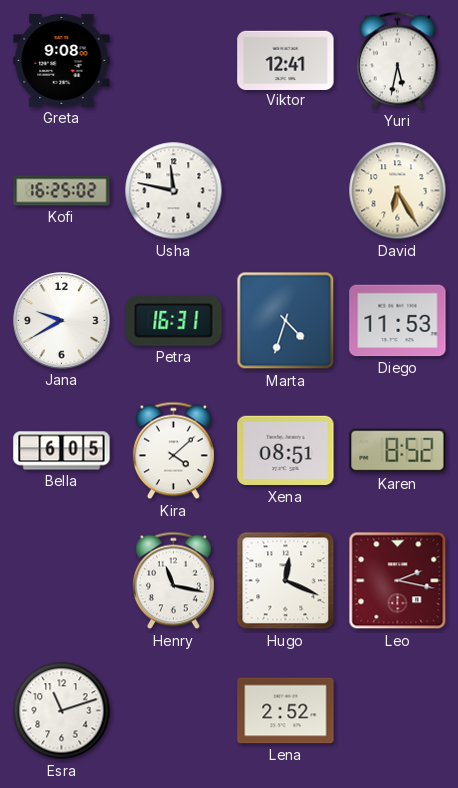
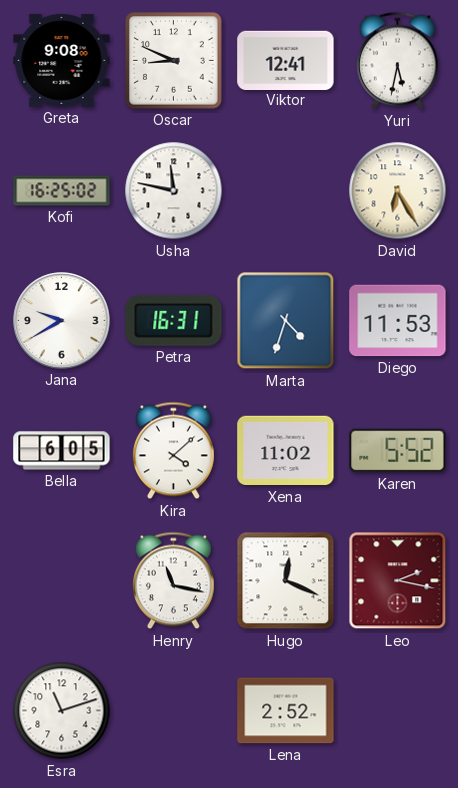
Oscar: none -> 8:49
Xena: 08:51 -> 11:02
Karen: 8:52 -> 5:52
